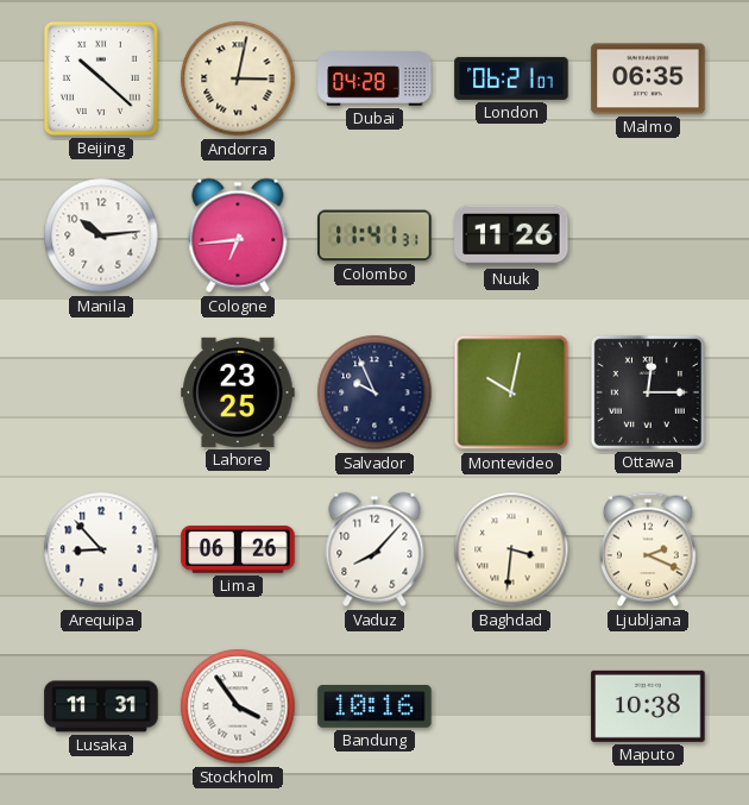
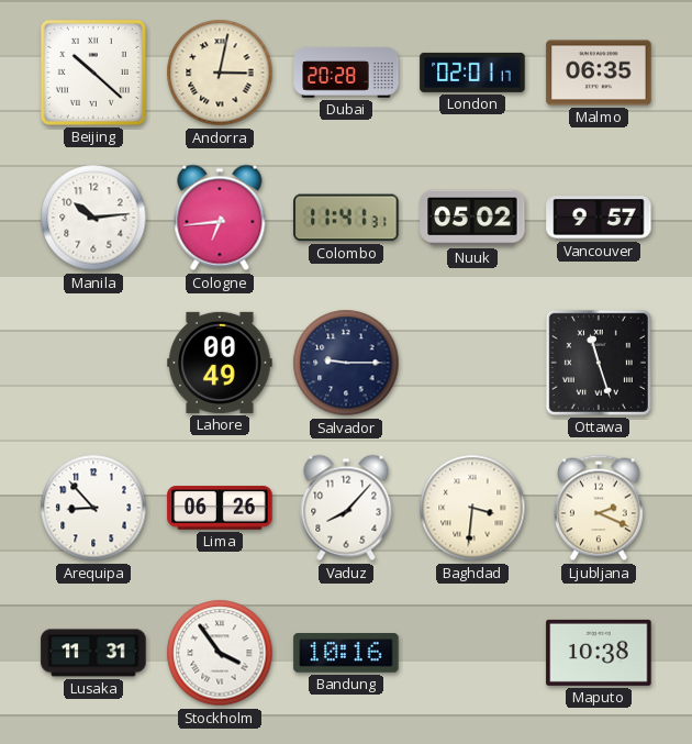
Dubai: 04:28 -> 20:28
London: 06:21 -> 02:01
Nuuk: 11:26 -> 05:02
Vancouver: none -> 9:57
Lahore: 23:25 -> 00:49
Salvador: 9:56 -> 9:15
Montevideo: 10:02 -> none
Ottawa: 12:15 -> 11:27
